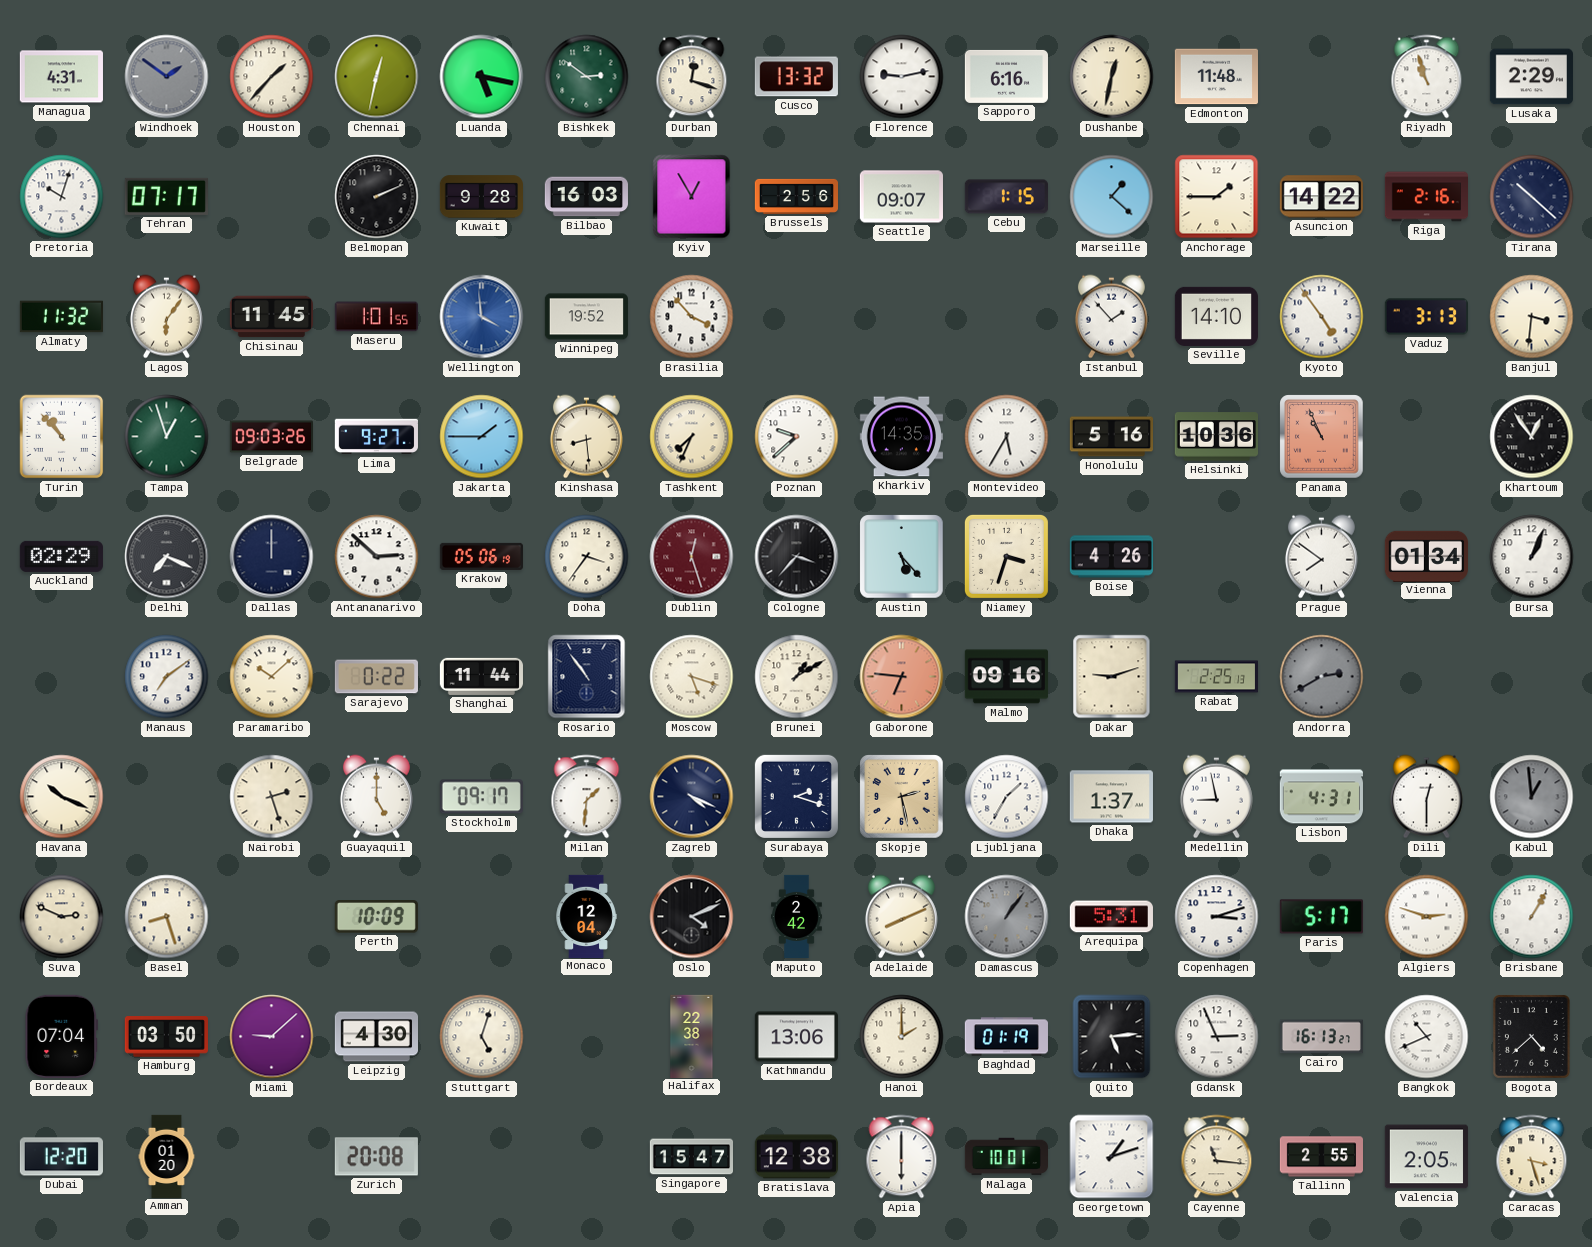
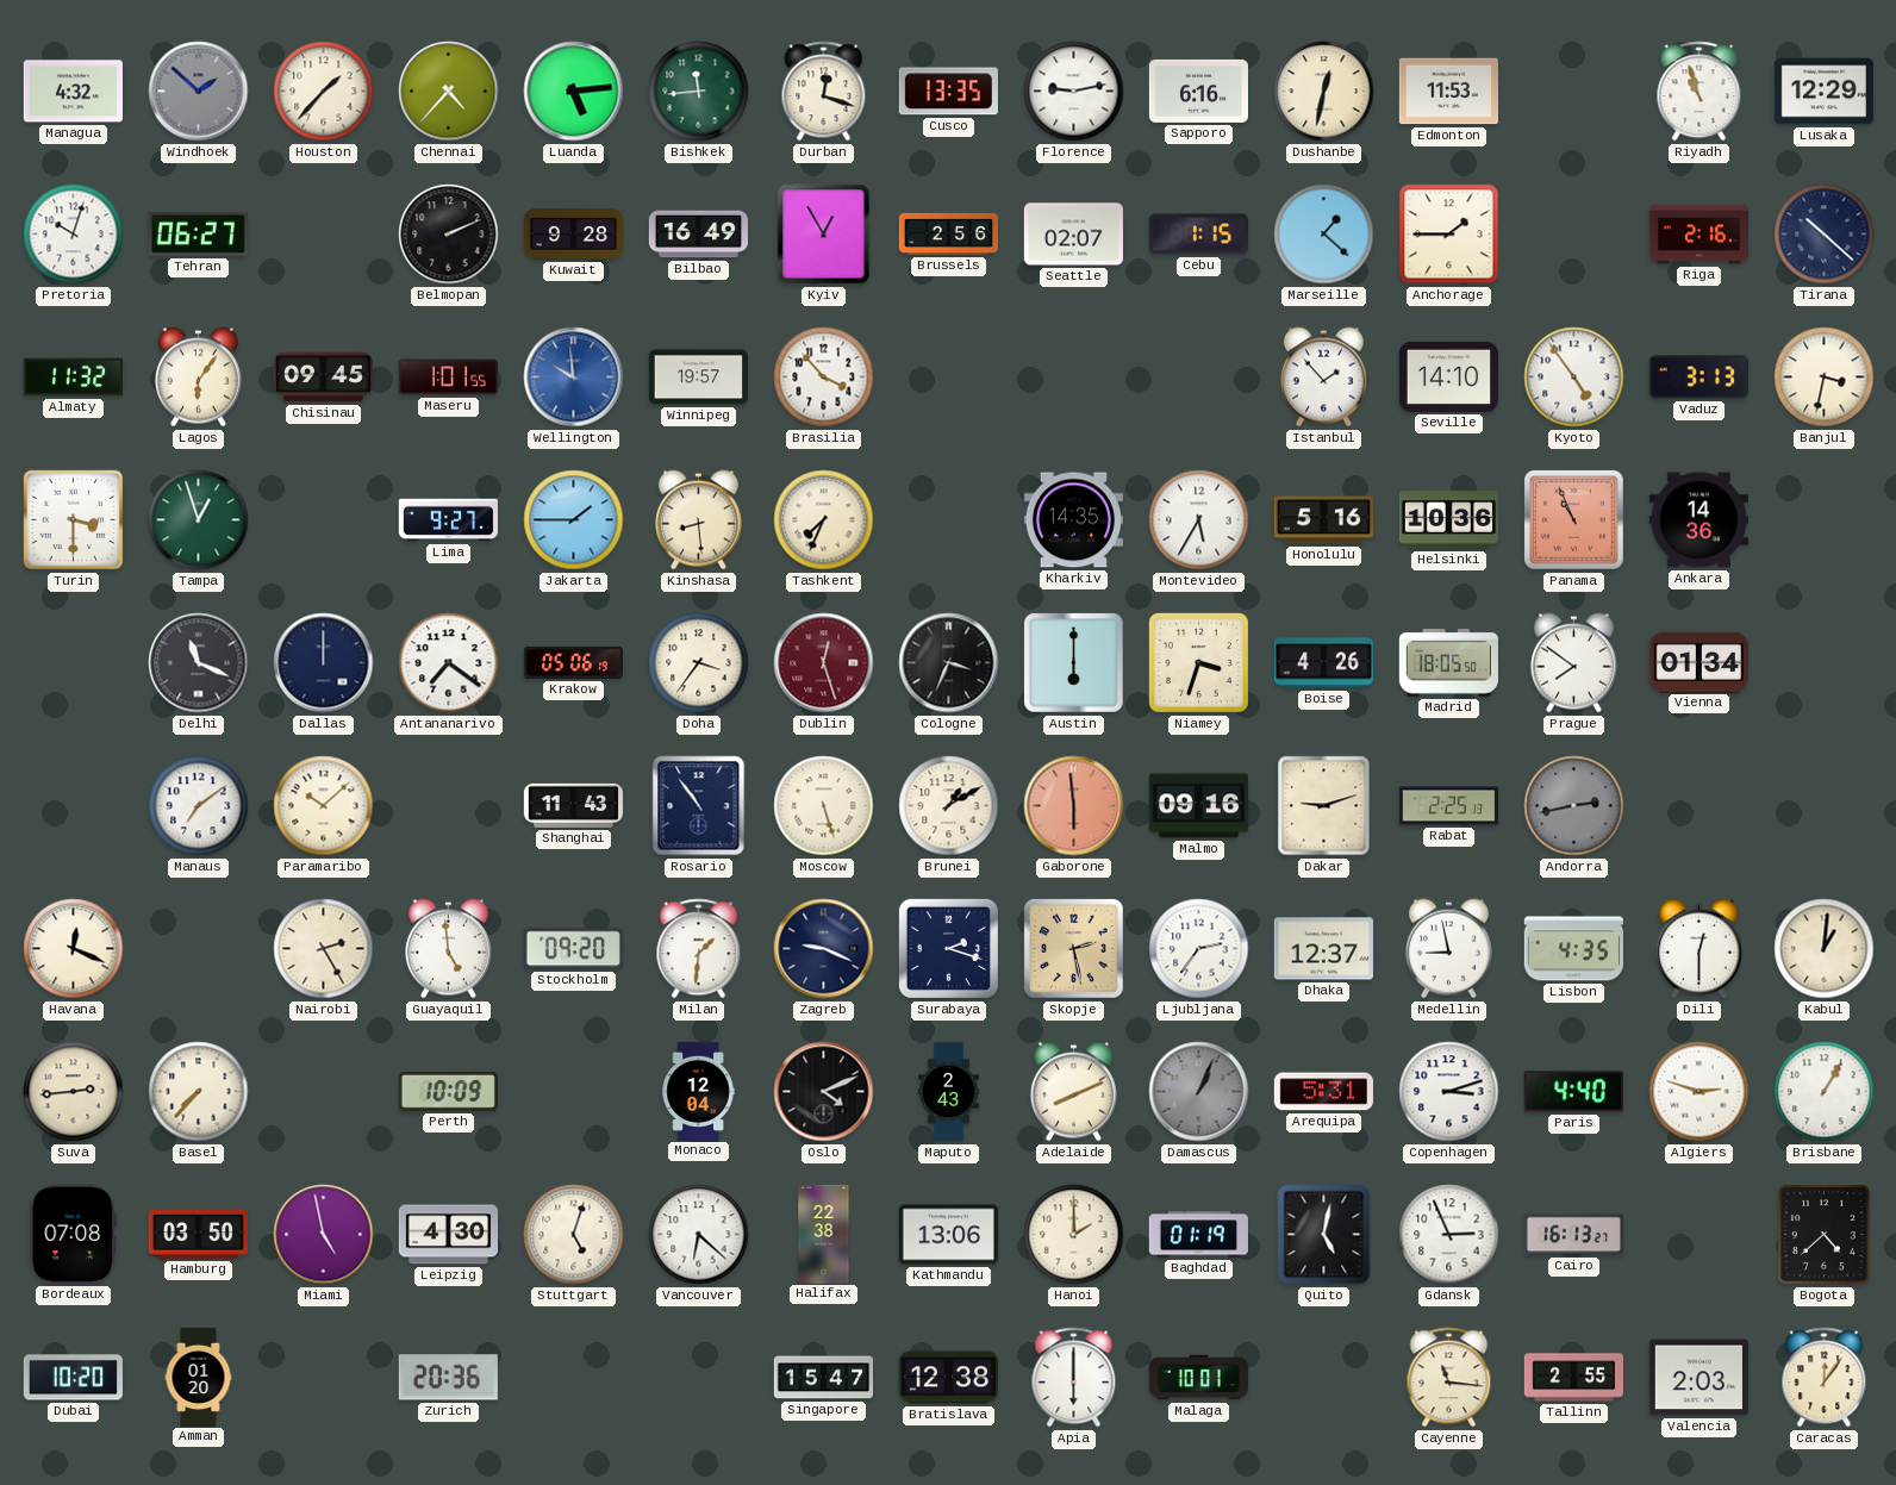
Managua: 4:31 -> 4:32
Windhoek: 1:51 -> 1:52
Chennai: 12:32 -> 4:37
Luanda: 5:17 -> 5:14
Bishkek: 2:51 -> 11:44
Cusco: 13:32 -> 13:35
Edmonton: 11:48 -> 11:53
Lusaka: 2:29 -> 12:29
Tehran: 07:17 -> 06:27
Bilbao: 16:03 -> 16:49
Seattle: 09:07 -> 02:07
Asuncion: 14:22 -> none
Chisinau: 11:45 -> 09:45
Wellington: 3:59 -> 9:59
Winnipeg: 19:52 -> 19:57
Banjul: 3:31 -> 3:32
Turin: 10:53 -> 3:30
Belgrade: 09:03 -> none
Poznan: 9:38 -> none
Ankara: none -> 14:36
Khartoum: 12:54 -> none
Auckland: 02:29 -> none
Delhi: 7:19 -> 11:19
Antananarivo: 2:52 -> 7:21
Cologne: 3:37 -> 3:34
Austin: 5:23 -> 6:00
Madrid: none -> 18:05
Bursa: 1:04 -> none
Sarajevo: 0:22 -> none
Shanghai: 11:44 -> 11:43
Moscow: 5:18 -> 5:27
Gaborone: 6:46 -> 5:59
Andorra: 2:40 -> 2:43
Havana: 10:19 -> 12:19
Nairobi: 2:27 -> 2:25
Guayaquil: 5:00 -> 4:59
Stockholm: 09:17 -> 09:20
Zagreb: 4:19 -> 9:19
Ljubljana: 1:35 -> 2:36
Dhaka: 1:37 -> 12:37
Lisbon: 4:31 -> 4:35
Kabul: 12:59 -> 1:01
Kabul dial: grey -> cream
Suva: 2:49 -> 2:44
Basel: 8:27 -> 7:37
Maputo: 2:42 -> 2:43
Damascus: 1:06 -> 1:04
Paris: 5:17 -> 4:40
Bordeaux: 07:04 -> 07:08
Miami: 9:08 -> 4:58
Vancouver: none -> 6:22
Quito: 5:14 -> 5:02
Bangkok: 10:41 -> none
Dubai: 12:20 -> 10:20
Zurich: 20:08 -> 20:36
Georgetown: 1:12 -> none
Valencia: 2:05 -> 2:03
Caracas: 3:27 -> 12:06
